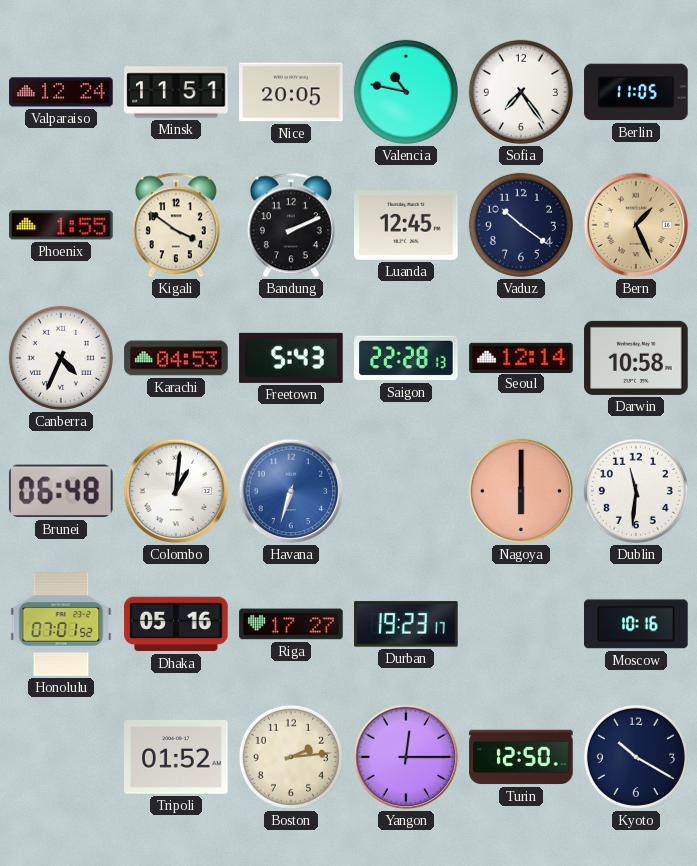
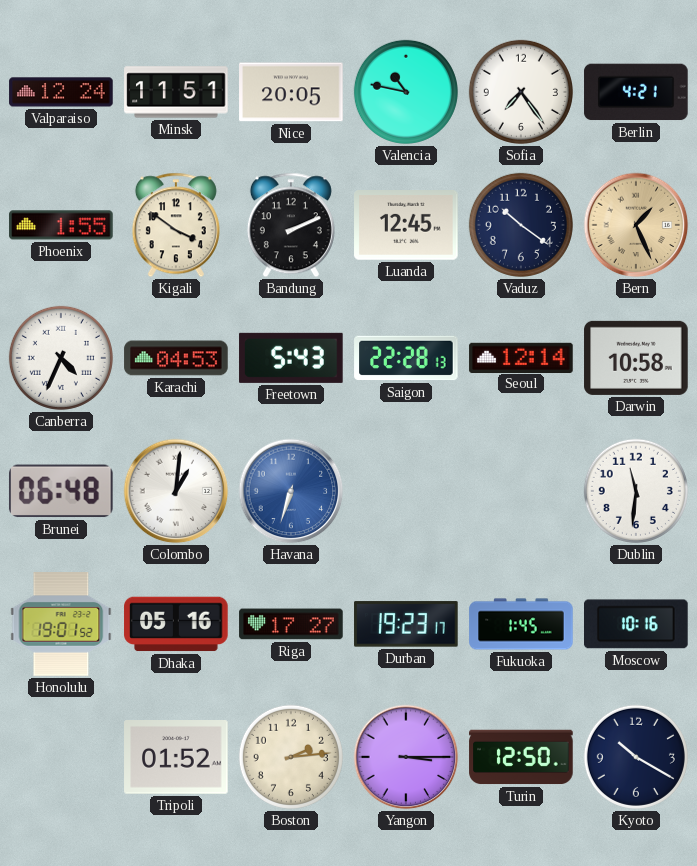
Berlin: 11:05 -> 4:21
Nagoya: 6:00 -> none
Honolulu: 07:01 -> 19:01
Fukuoka: none -> 1:45
Yangon: 12:15 -> 3:15
